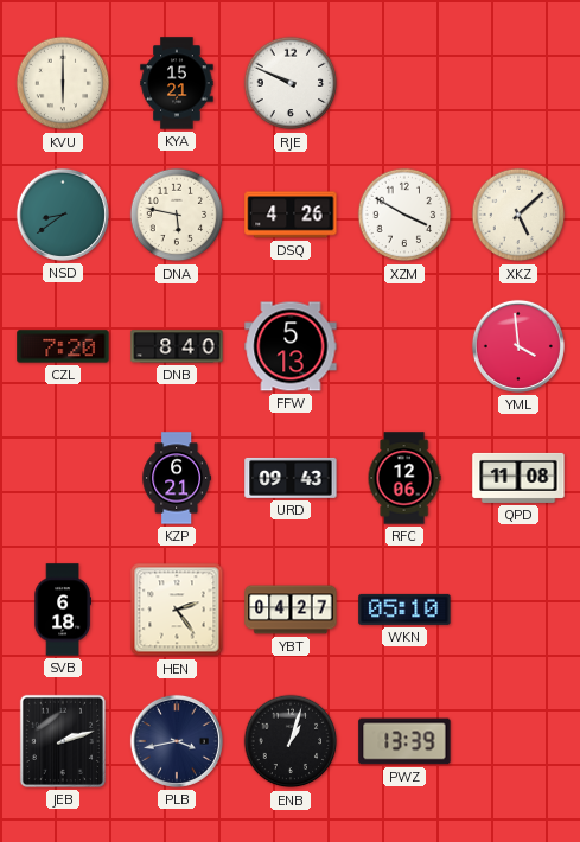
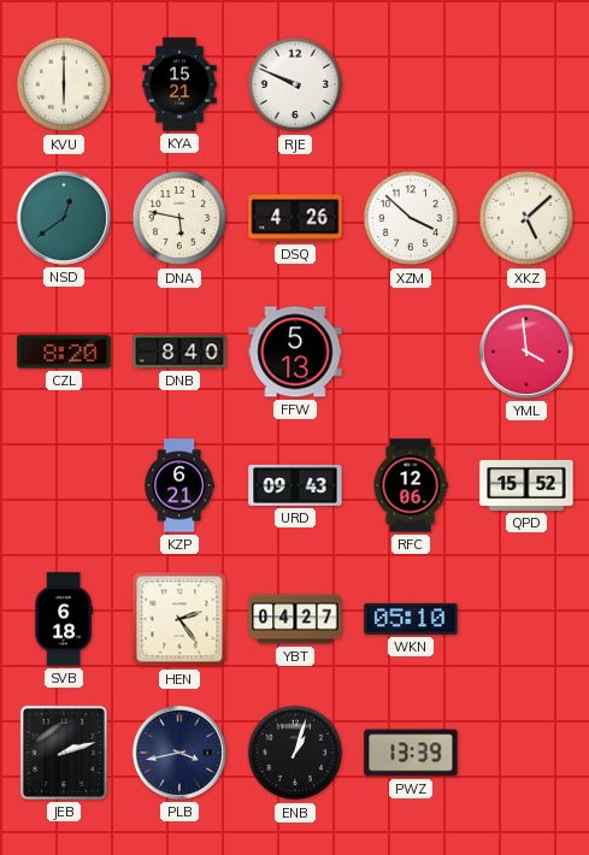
NSD: 8:39 -> 12:39
XZM: 3:50 -> 3:52
CZL: 7:20 -> 8:20
QPD: 11:08 -> 15:52
